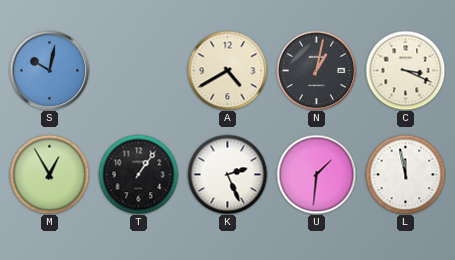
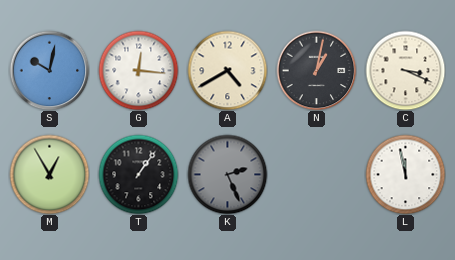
G: none -> 12:16
K dial: white -> grey
U: 1:31 -> none
